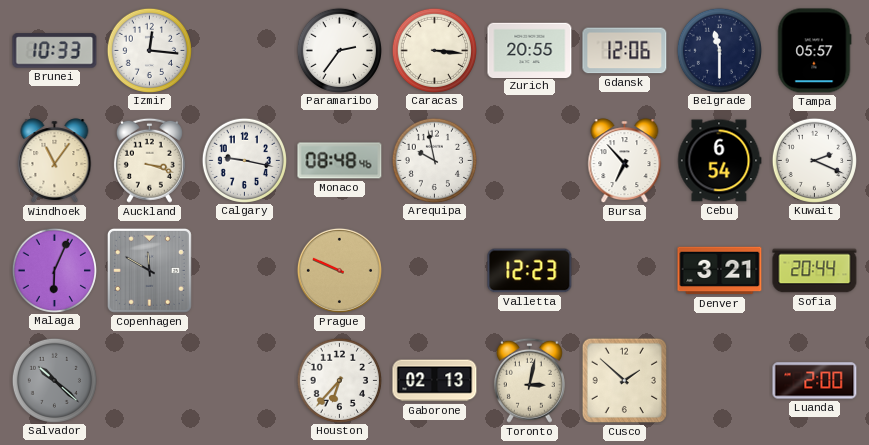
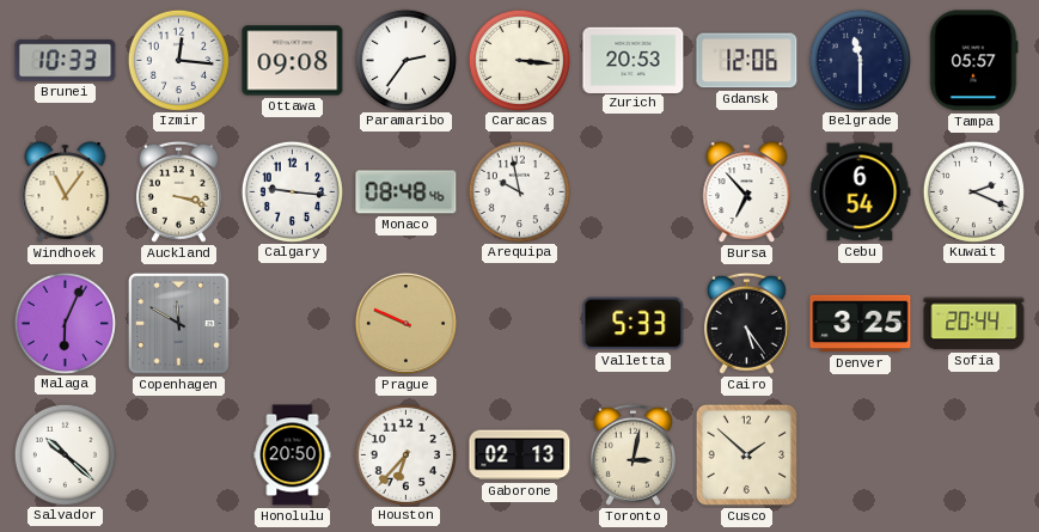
Ottawa: none -> 09:08
Zurich: 20:55 -> 20:53
Calgary: 9:17 -> 9:16
Valletta: 12:23 -> 5:33
Cairo: none -> 5:24
Denver: 3:21 -> 3:25
Salvador dial: grey -> white
Honolulu: none -> 20:50
Luanda: 2:00 -> none
